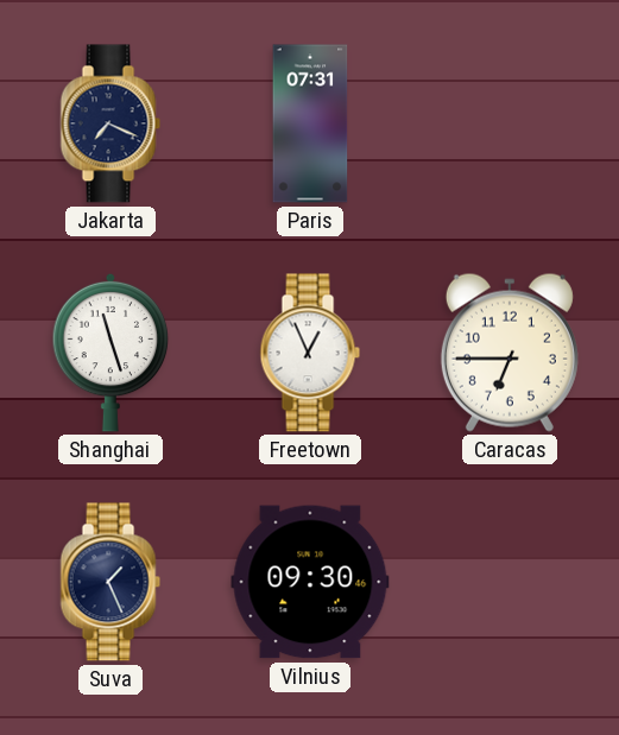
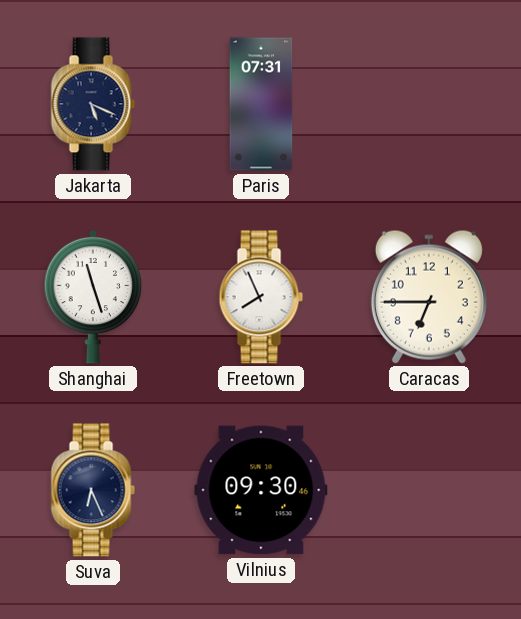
Jakarta: 7:19 -> 5:19
Freetown: 12:56 -> 7:56
Suva: 1:26 -> 6:26
